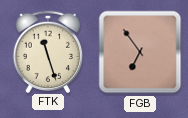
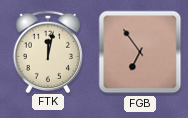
FTK: 11:27 -> 12:02
